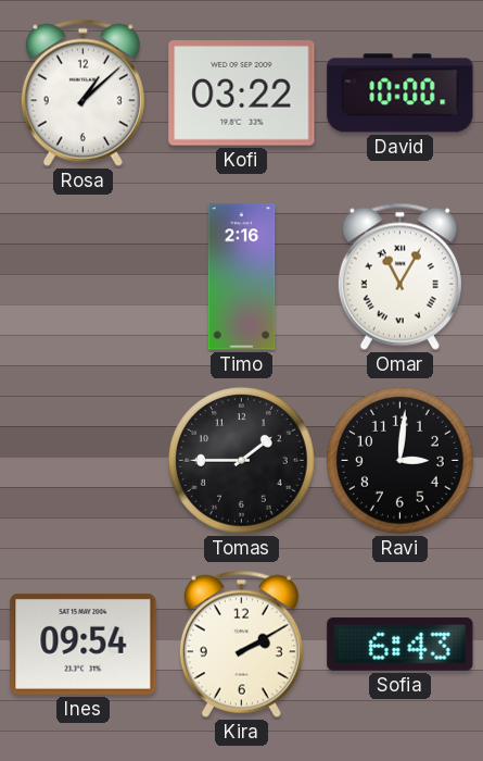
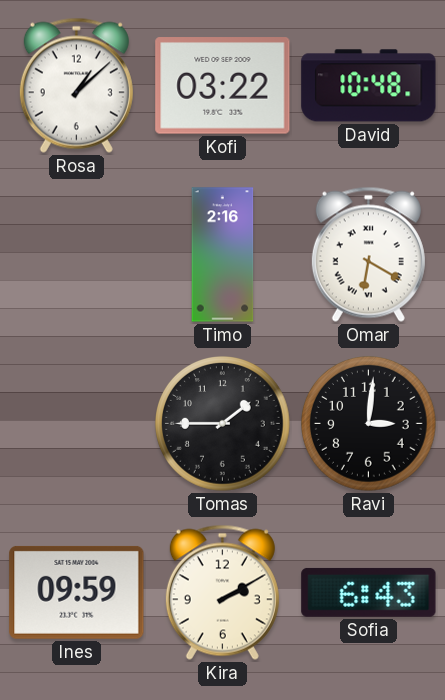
David: 10:00 -> 10:48
Omar: 11:05 -> 6:20
Ines: 09:54 -> 09:59
